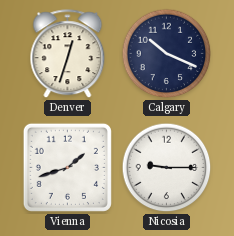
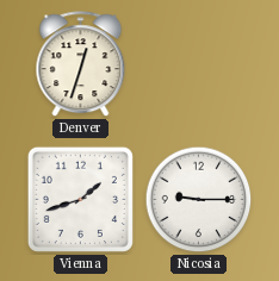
Calgary: 10:19 -> none
